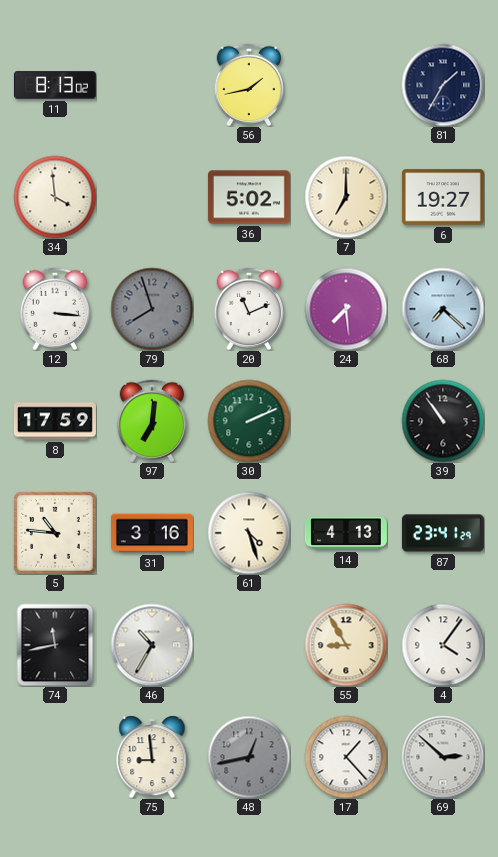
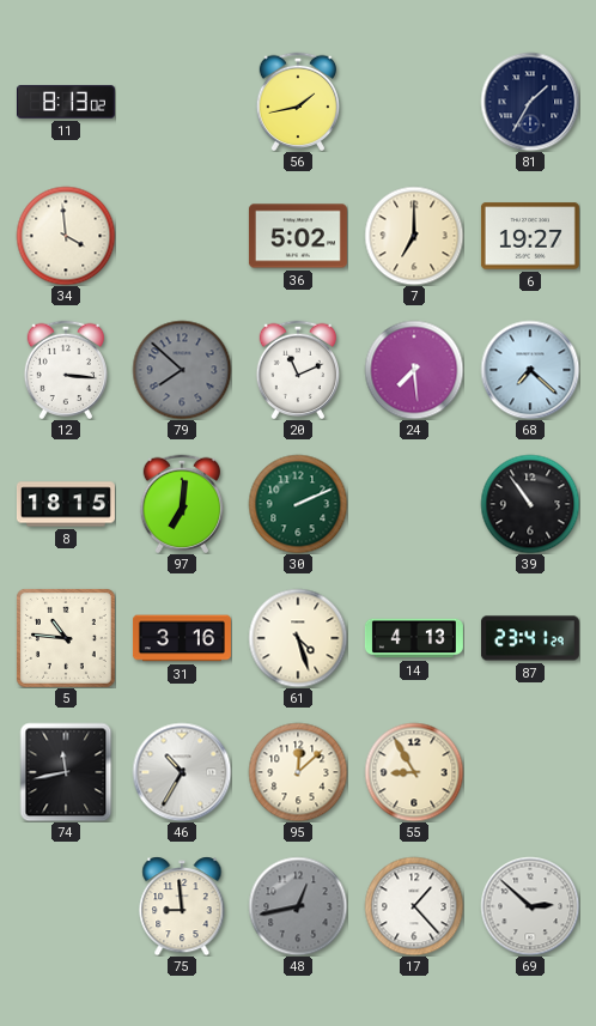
79: 7:57 -> 7:52
8: 17:59 -> 18:15
95: none -> 12:08
4: 4:06 -> none
